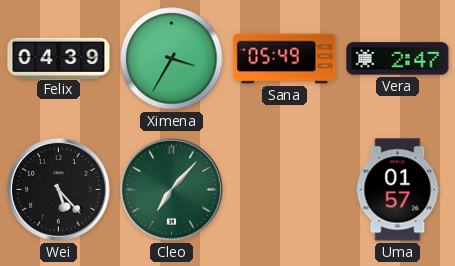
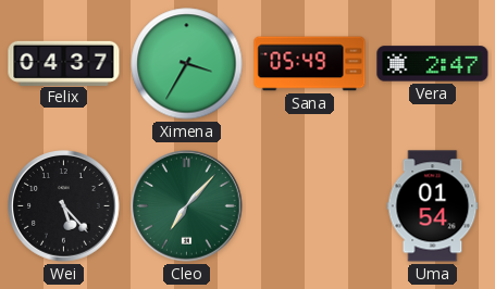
Felix: 04:39 -> 04:37
Uma: 01:57 -> 01:54
